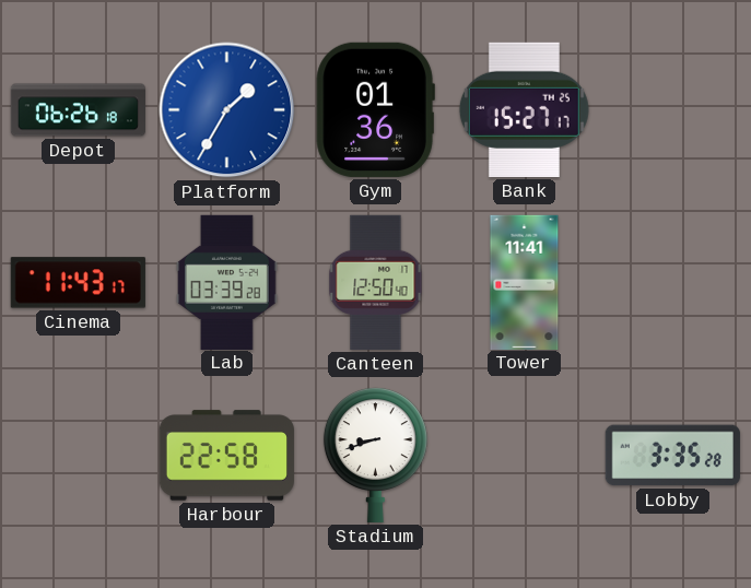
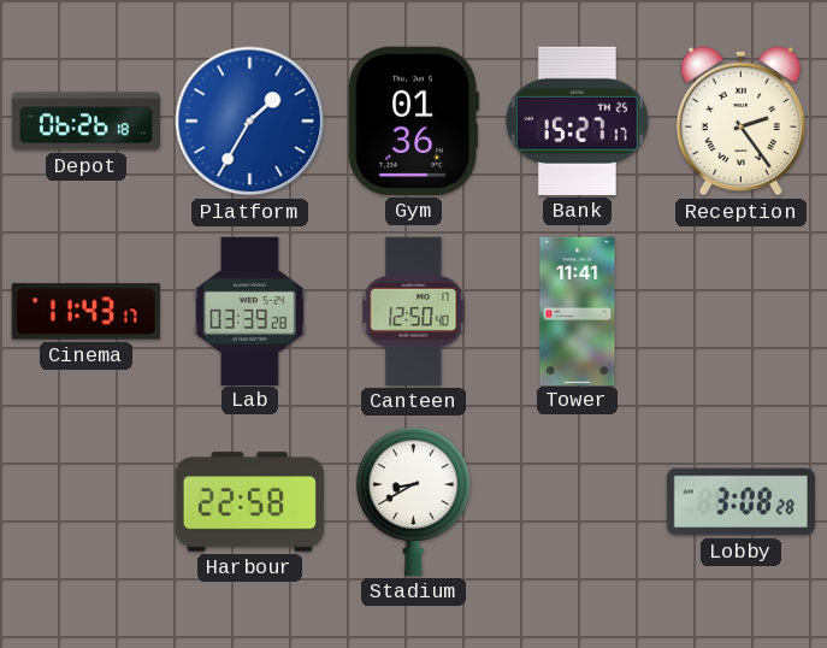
Reception: none -> 2:24
Stadium: 8:42 -> 8:40
Lobby: 3:35 -> 3:08
